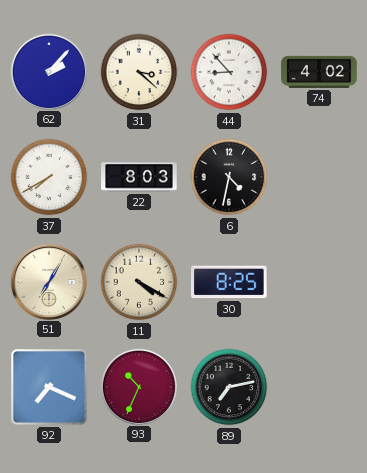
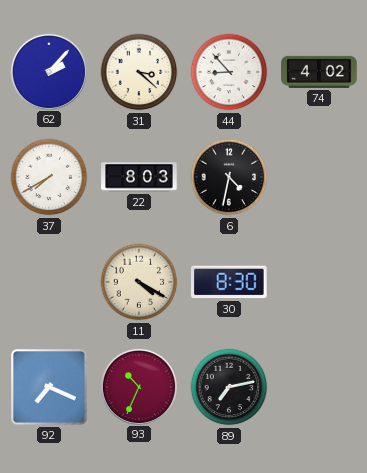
51: 7:05 -> none
30: 8:25 -> 8:30
